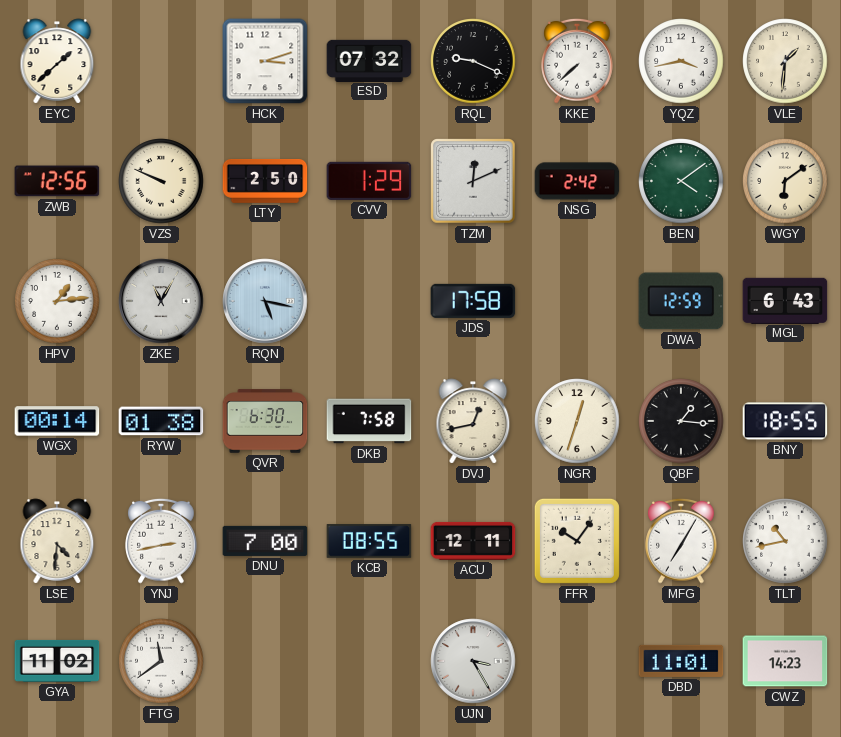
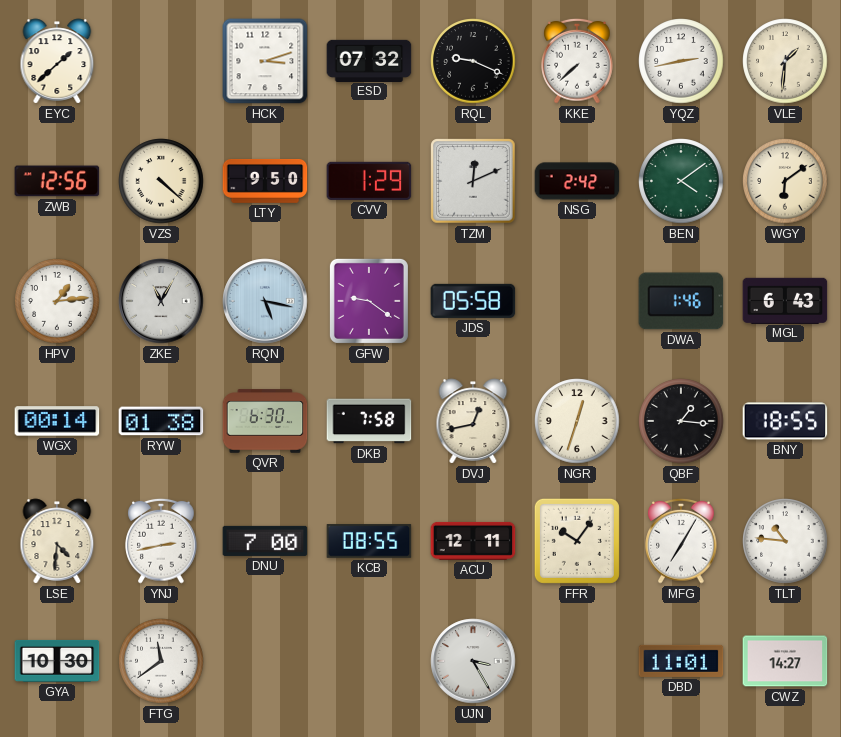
YQZ: 3:43 -> 2:43
VZS: 9:49 -> 4:22
LTY: 2:50 -> 9:50
GFW: none -> 9:21
JDS: 17:58 -> 05:58
DWA: 12:59 -> 1:46
TLT: 10:43 -> 10:46
GYA: 11:02 -> 10:30
CWZ: 14:23 -> 14:27
